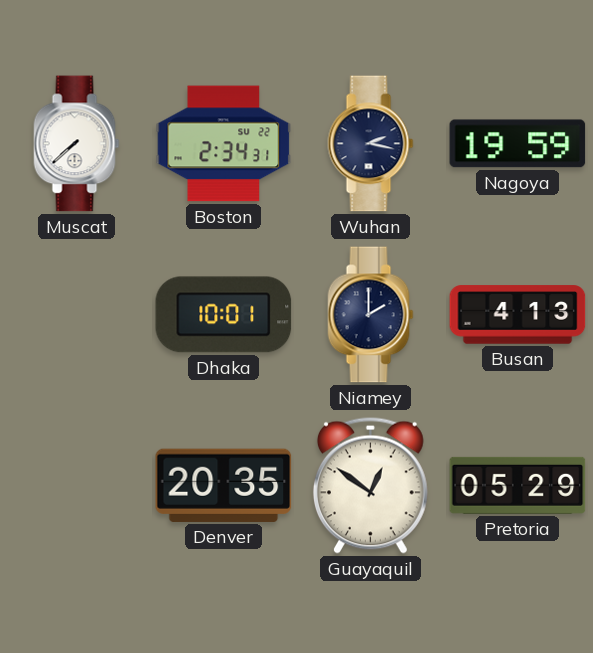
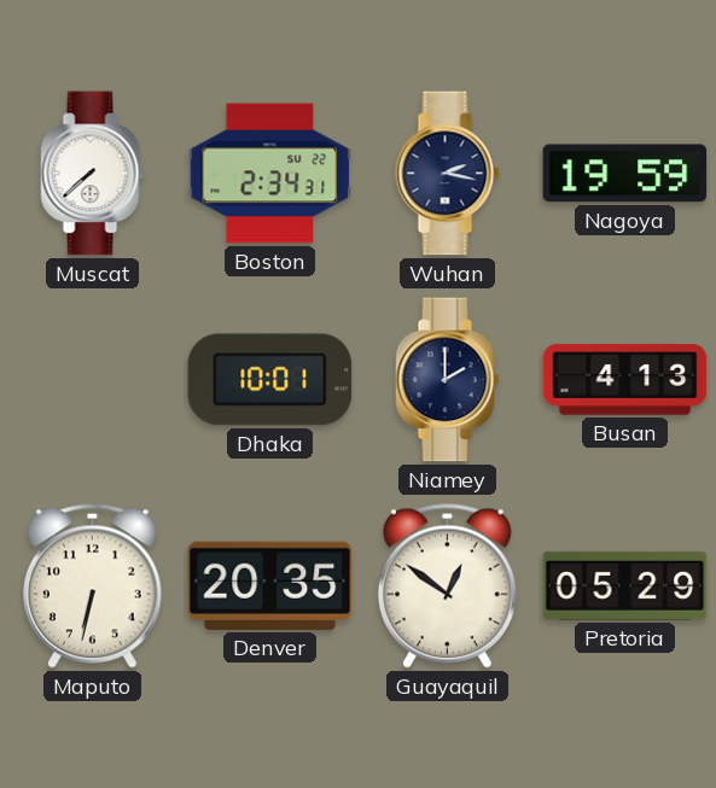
Maputo: none -> 6:32
